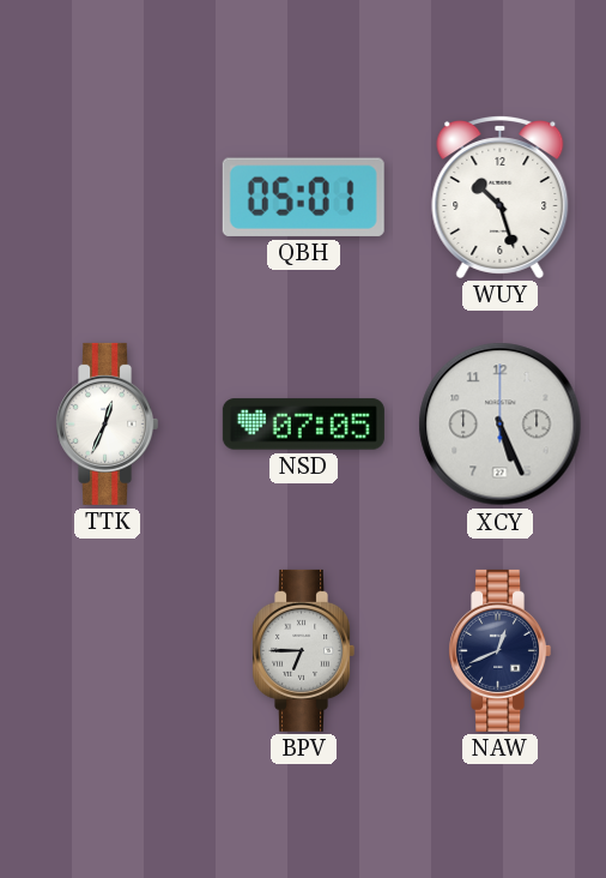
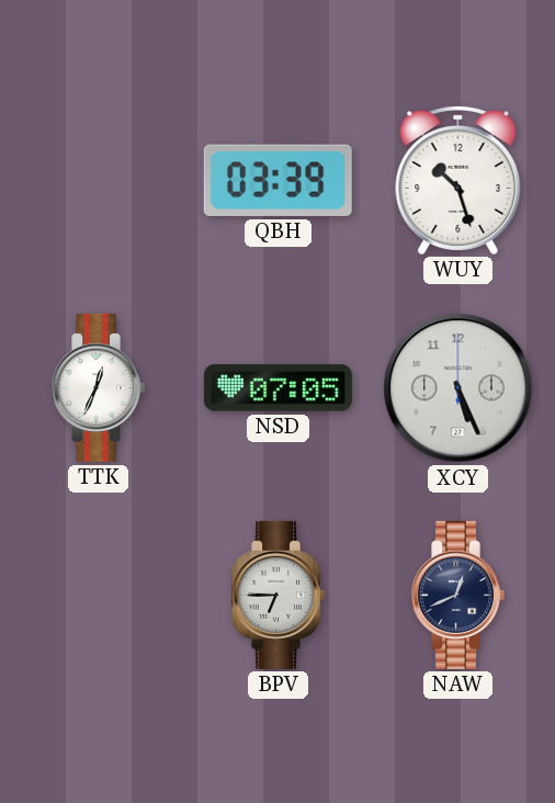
QBH: 05:01 -> 03:39
